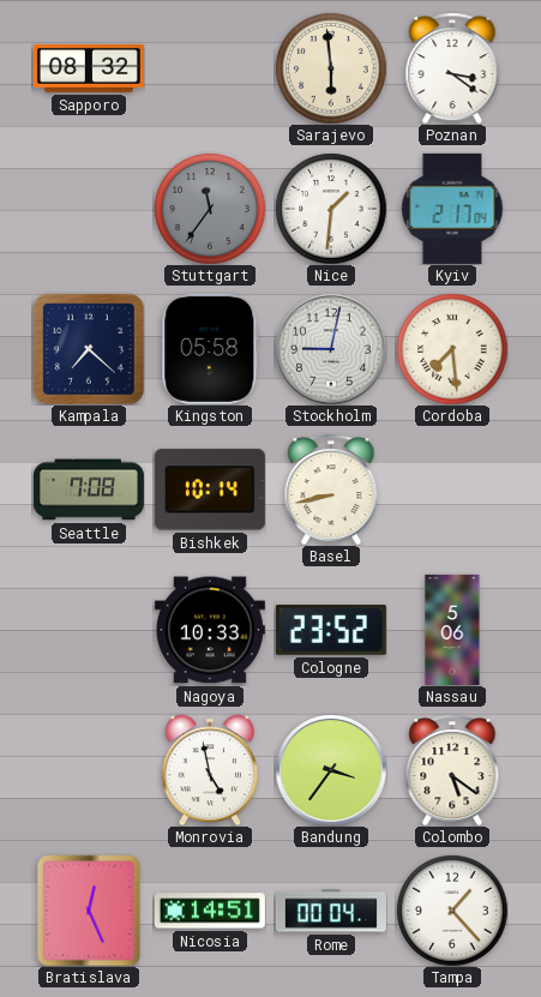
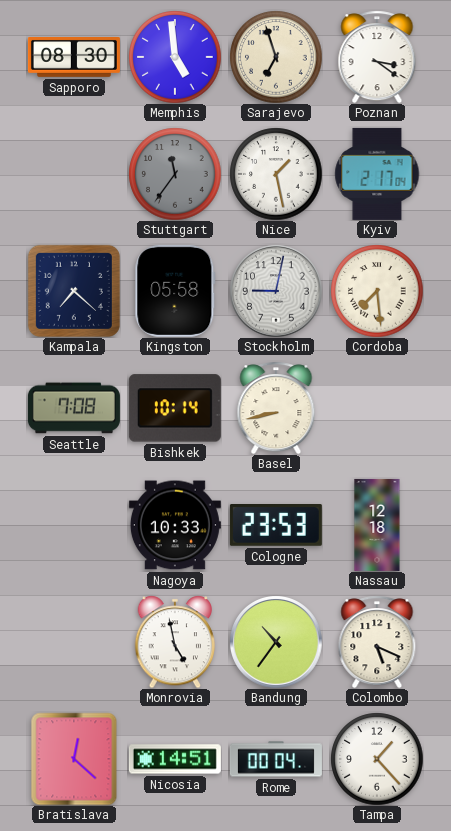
Sapporo: 08:32 -> 08:30
Memphis: none -> 4:59
Sarajevo: 5:59 -> 6:57
Nice: 1:31 -> 1:28
Cologne: 23:52 -> 23:53
Nassau: 5:06 -> 12:18
Bandung: 3:36 -> 10:36
Colombo: 5:21 -> 5:19
Bratislava: 12:26 -> 12:22
